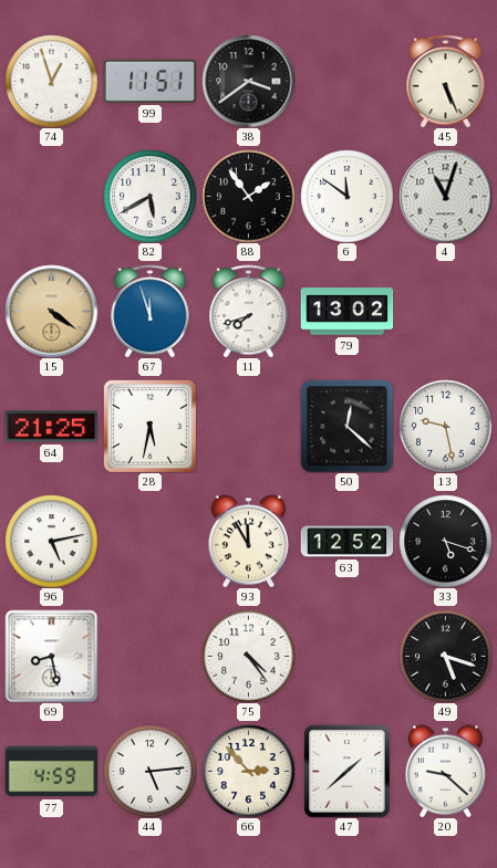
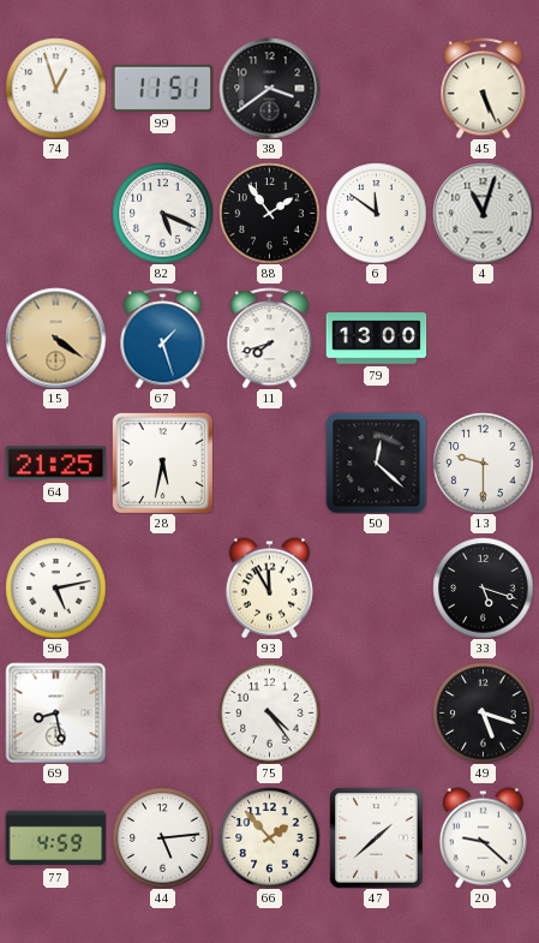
82: 5:40 -> 5:19
67: 11:57 -> 1:27
79: 13:02 -> 13:00
13: 9:28 -> 9:30
63: 12:52 -> none
66: 2:53 -> 1:53
